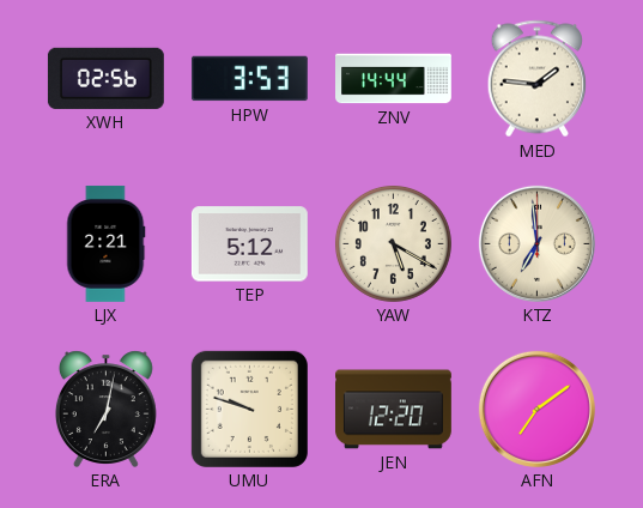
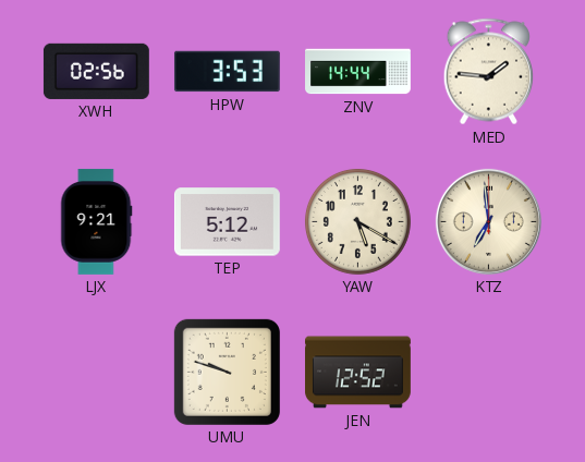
LJX: 2:21 -> 9:21
ERA: 7:02 -> none
JEN: 12:20 -> 12:52
AFN: 7:09 -> none
